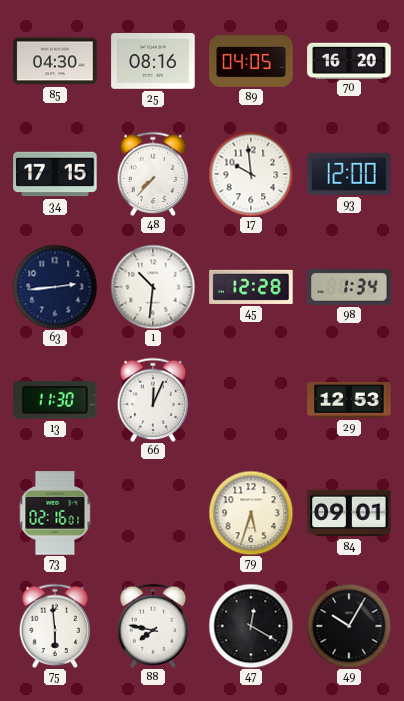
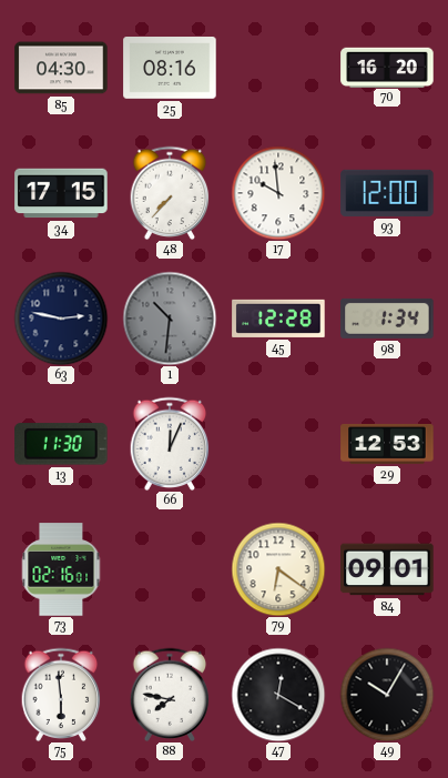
89: 04:05 -> none
63: 2:44 -> 2:47
1 dial: white -> grey
79: 5:33 -> 6:21
